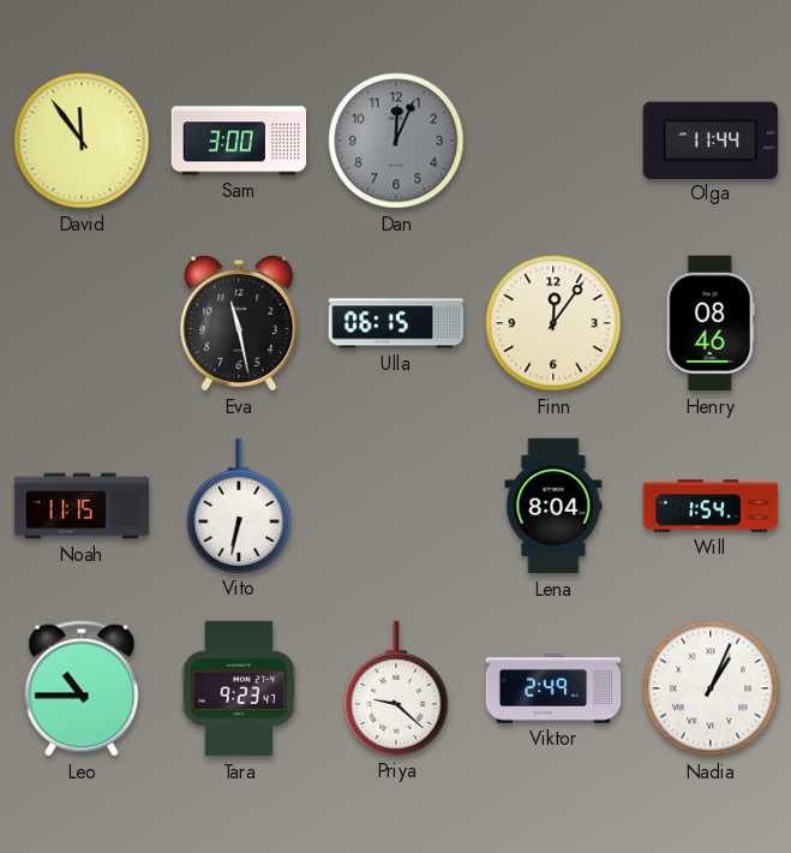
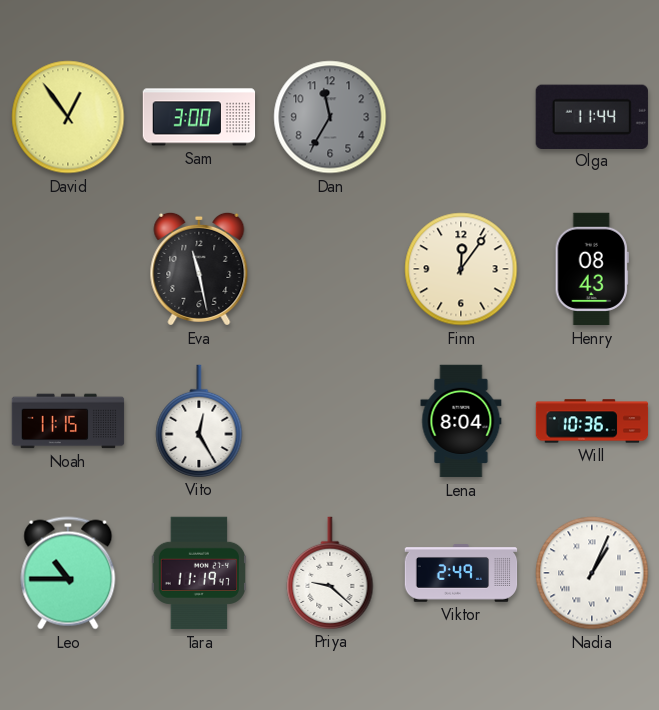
David: 11:54 -> 12:54
Dan: 12:04 -> 11:35
Ulla: 06:15 -> none
Henry: 08:46 -> 08:43
Vito: 6:32 -> 12:25
Will: 1:54 -> 10:36
Tara: 9:23 -> 11:19
